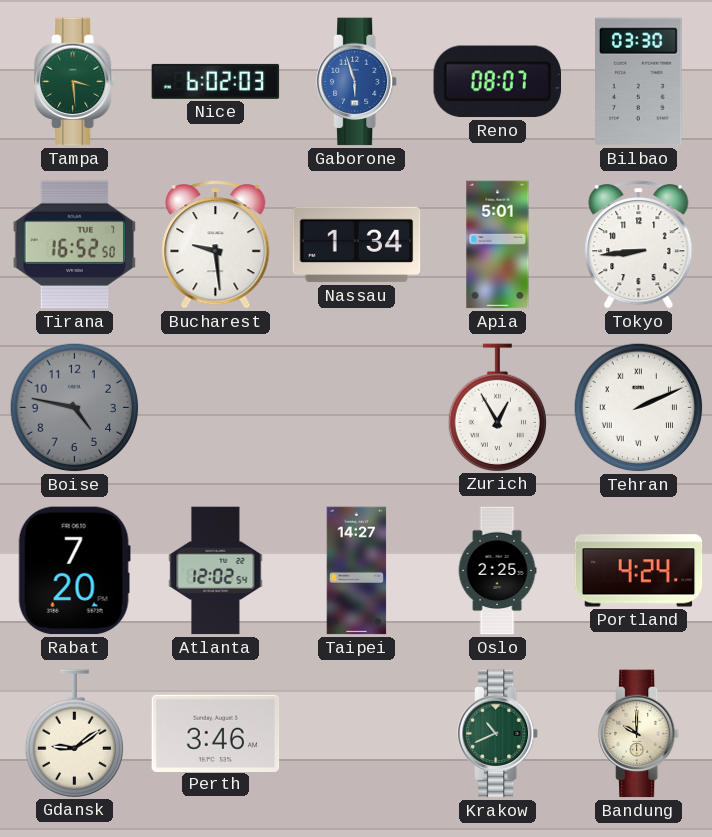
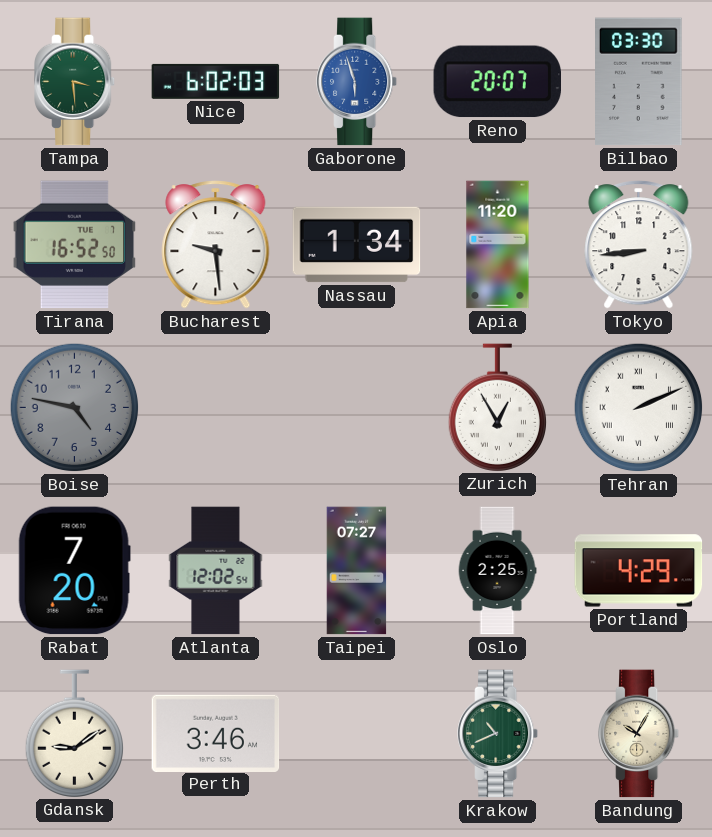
Reno: 08:07 -> 20:07
Apia: 5:01 -> 11:20
Taipei: 14:27 -> 07:27
Portland: 4:24 -> 4:29
Bandung: 10:00 -> 10:05
